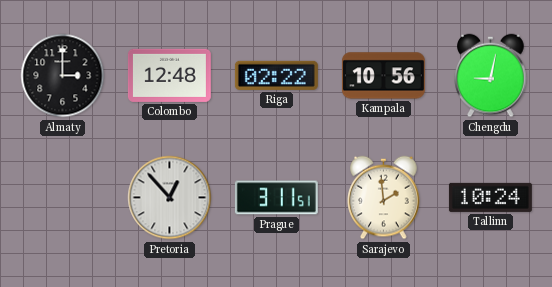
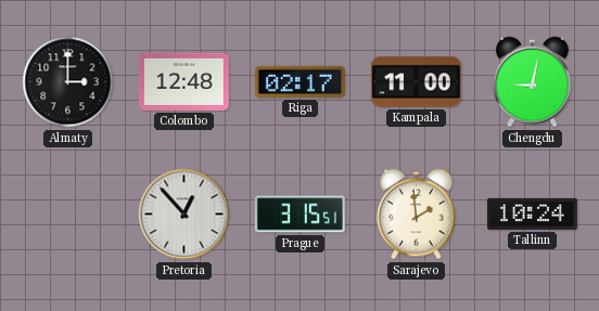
Riga: 02:22 -> 02:17
Kampala: 10:56 -> 11:00
Prague: 3:11 -> 3:15
